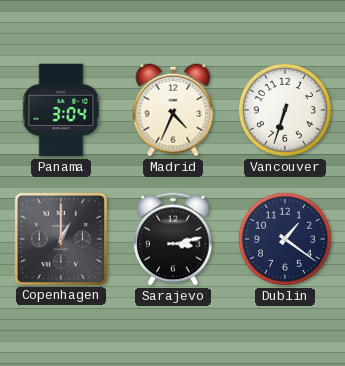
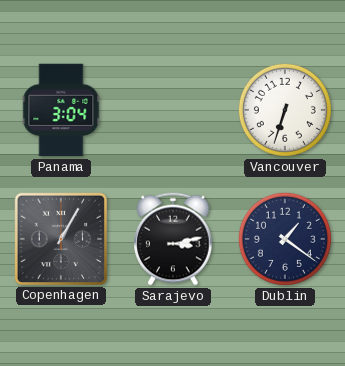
Madrid: 4:34 -> none
Copenhagen: 1:00 -> 1:05
